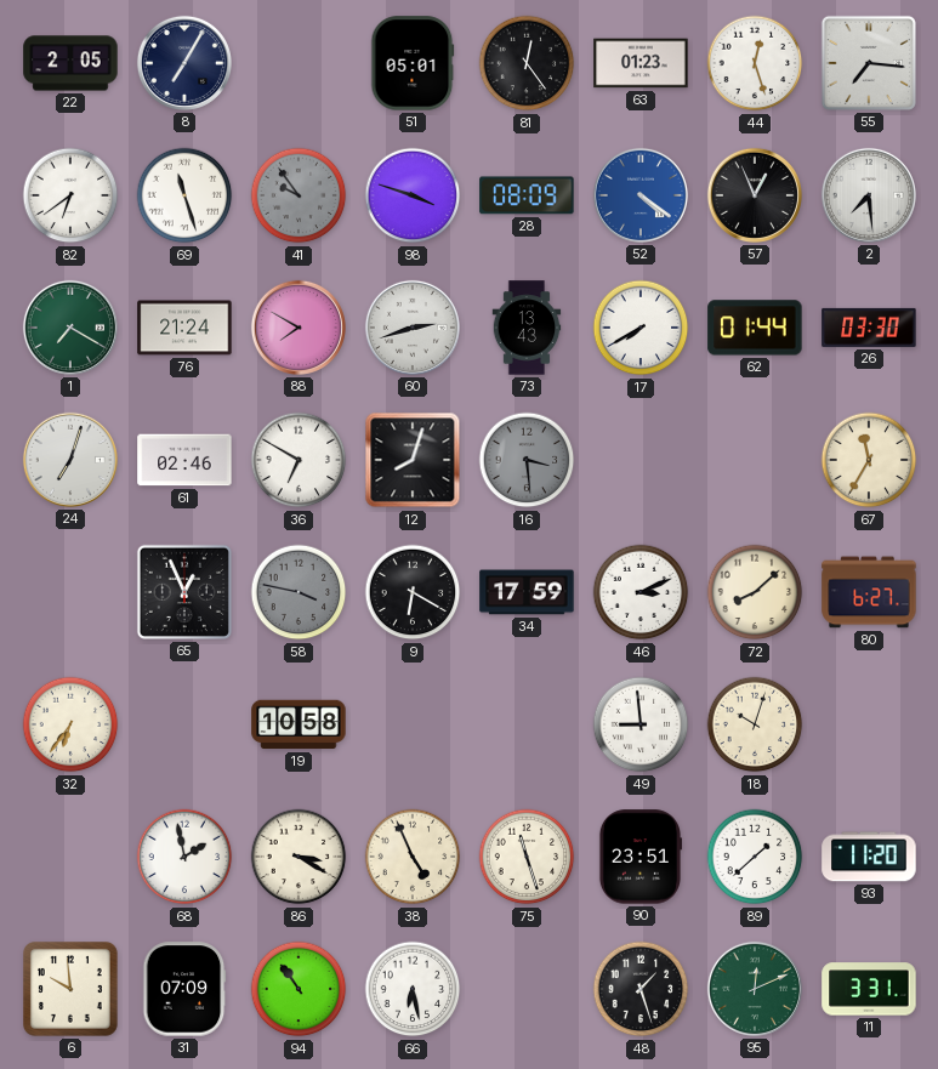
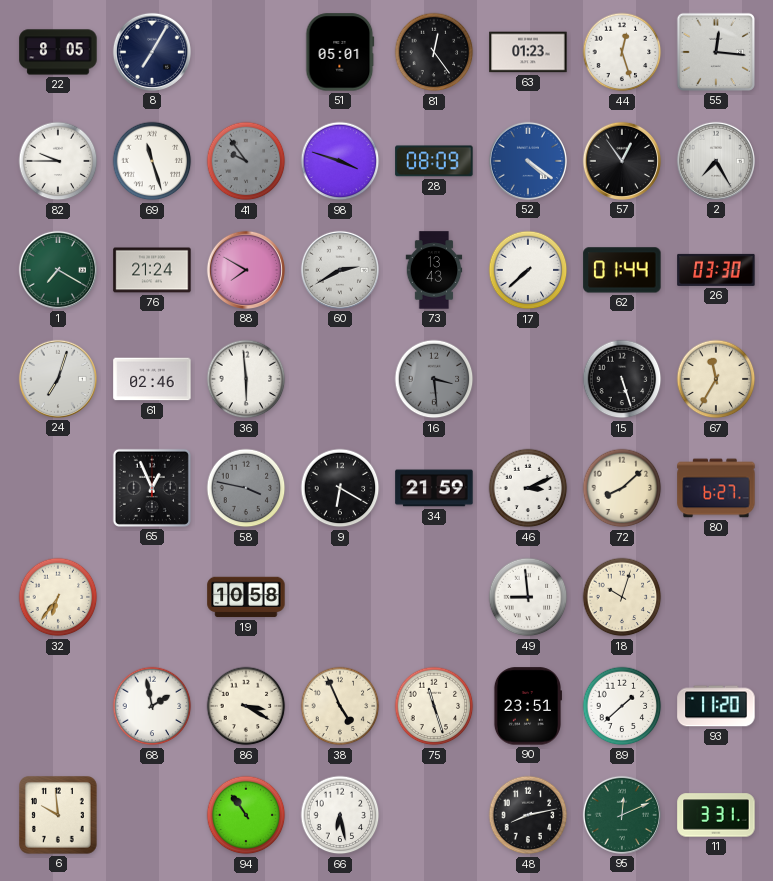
22: 2:05 -> 8:05
55: 7:16 -> 12:16
82: 6:39 -> 9:45
57: 12:56 -> 12:54
2: 7:29 -> 7:25
60: 2:42 -> 2:40
17: 7:40 -> 7:38
36: 6:50 -> 5:59
12: 8:03 -> none
15: none -> 5:27
34: 17:59 -> 21:59
31: 07:09 -> none
48: 1:27 -> 8:13
